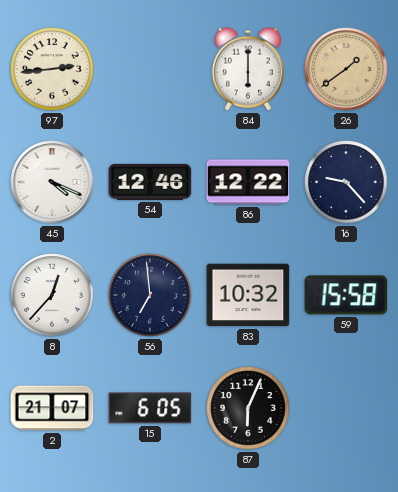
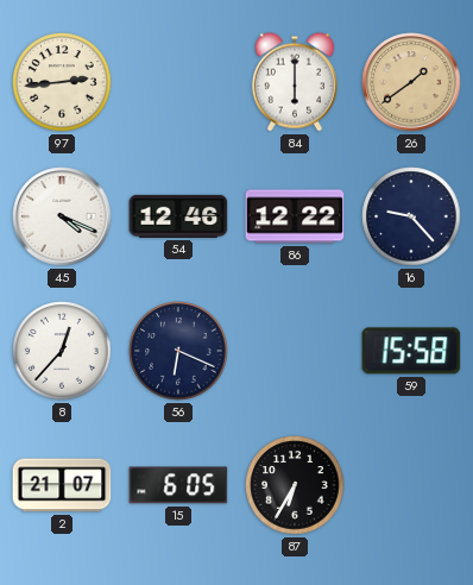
56: 6:59 -> 6:19
83: 10:32 -> none
87: 6:04 -> 6:35
